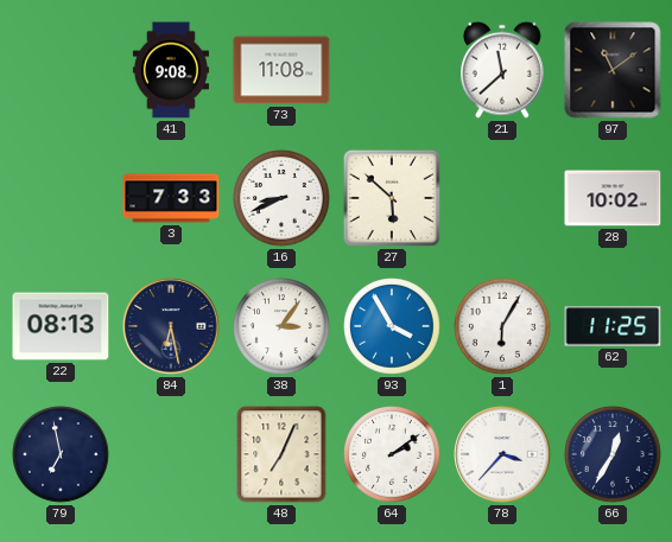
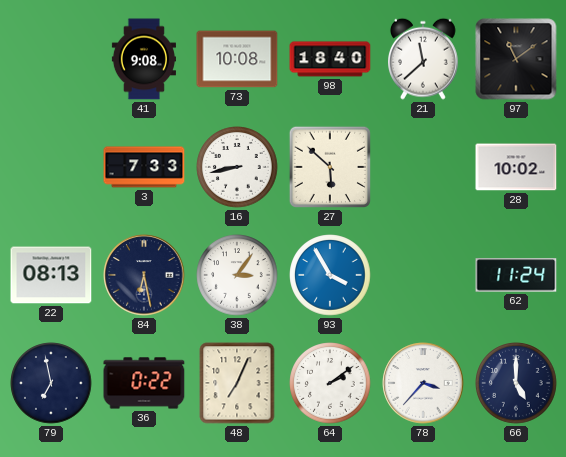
73: 11:08 -> 10:08
98: none -> 18:40
16: 8:41 -> 8:43
1: 6:05 -> none
62: 11:25 -> 11:24
36: none -> 0:22
66: 12:35 -> 5:00
